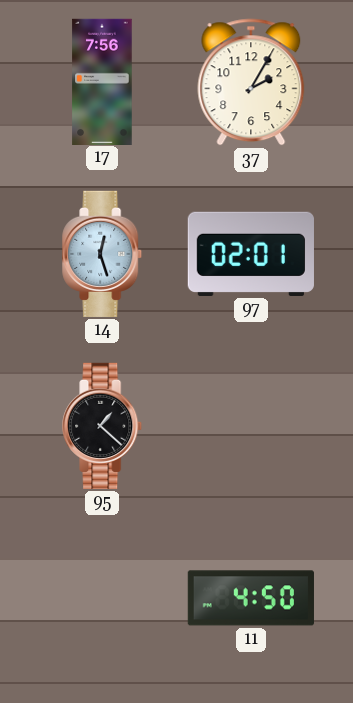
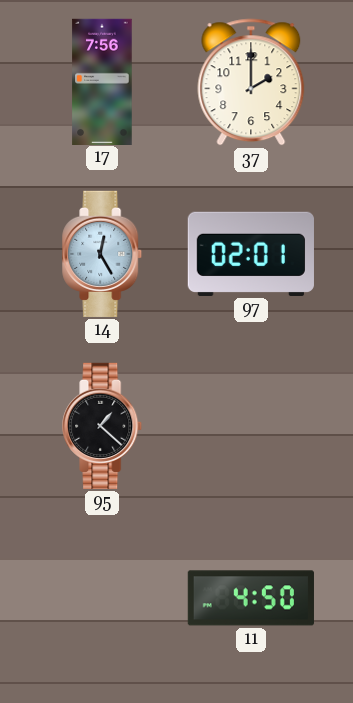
37: 2:05 -> 2:00
14: 12:27 -> 12:25
